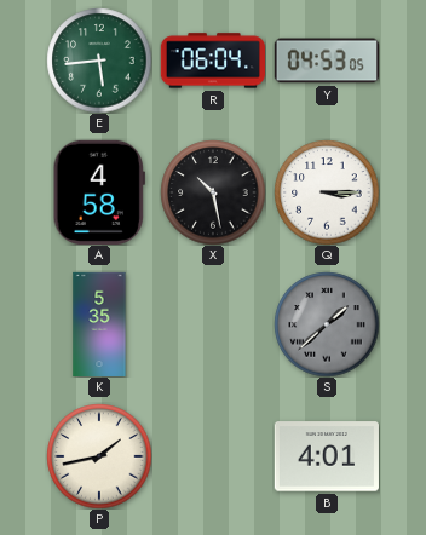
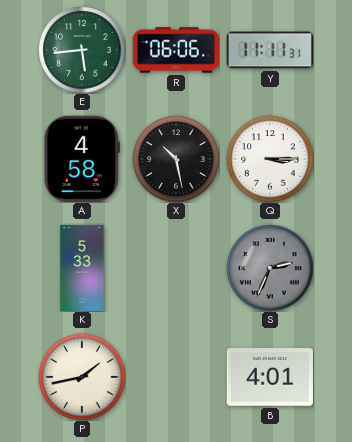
R: 06:04 -> 06:06
Y: 04:53 -> 11:11
K: 5:35 -> 5:33
S: 1:38 -> 2:34
